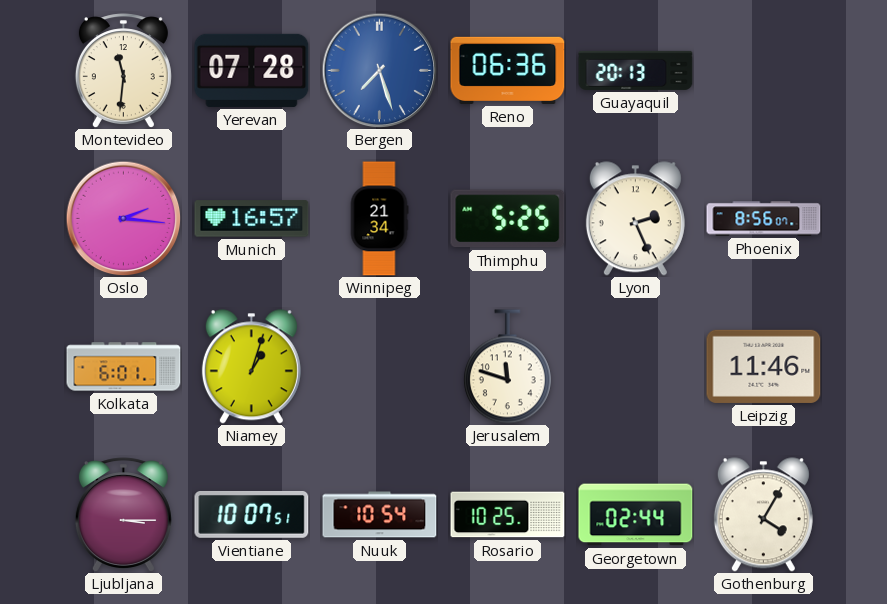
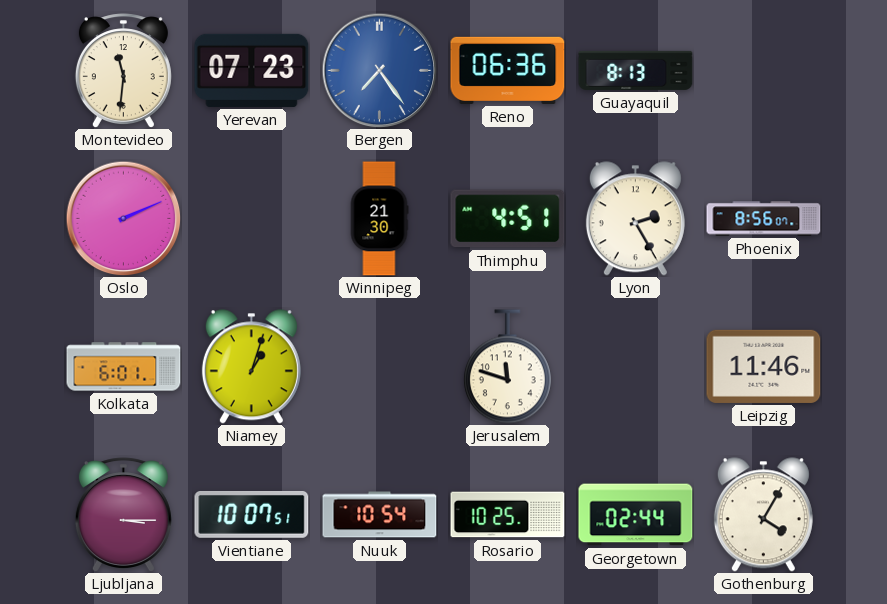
Yerevan: 07:28 -> 07:23
Bergen: 7:27 -> 7:24
Guayaquil: 20:13 -> 8:13
Oslo: 2:16 -> 2:11
Munich: 16:57 -> none
Winnipeg: 21:34 -> 21:30
Thimphu: 5:25 -> 4:51
Lyon: 2:26 -> 2:25
